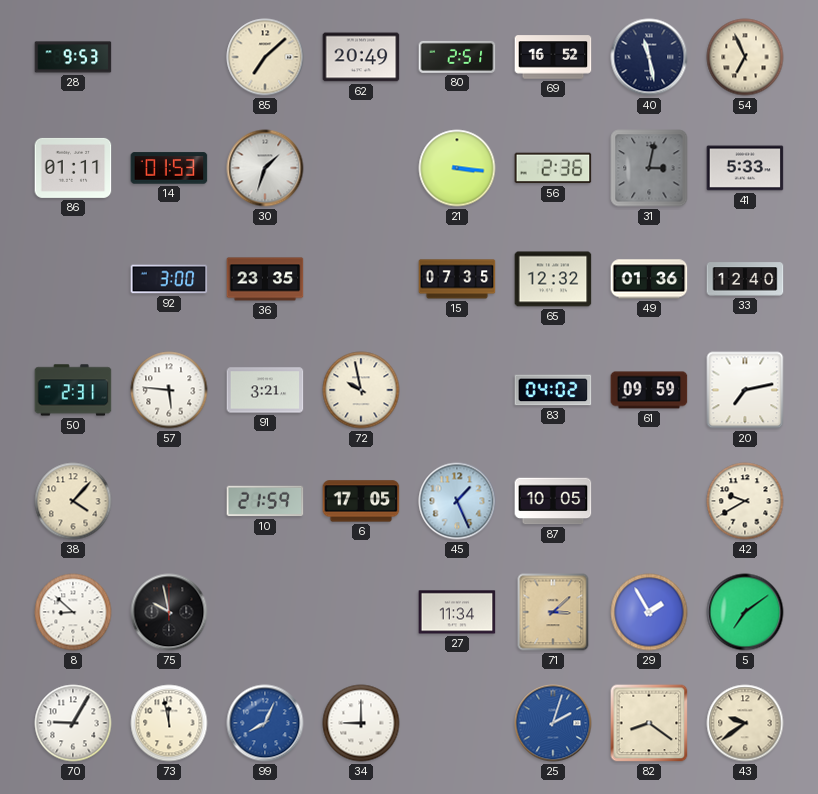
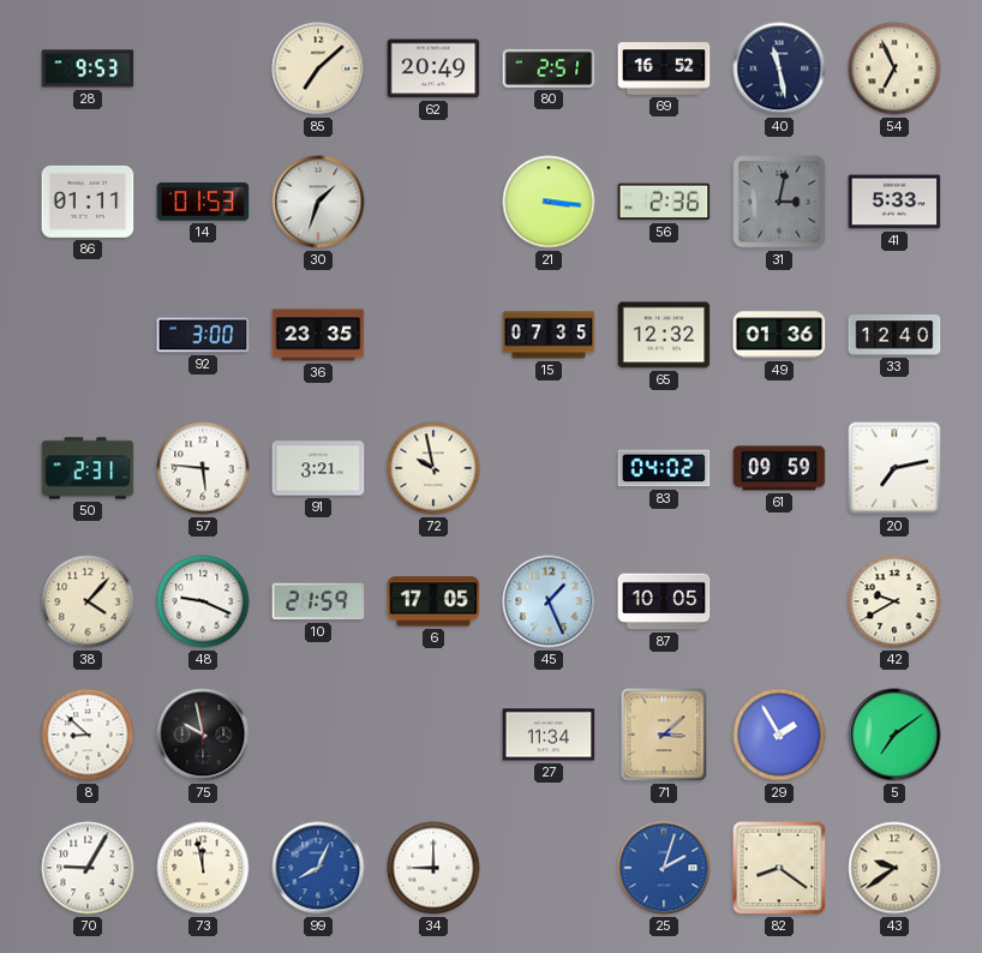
48: none -> 9:19
